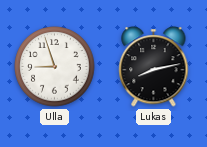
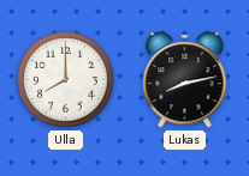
Ulla: 8:57 -> 8:00
